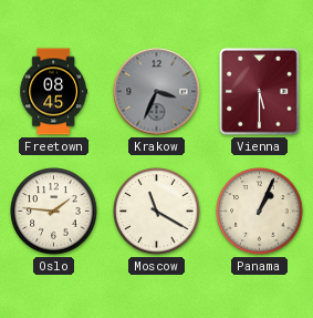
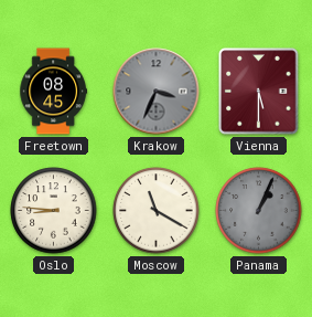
Oslo: 1:46 -> 8:46
Panama dial: cream -> grey
